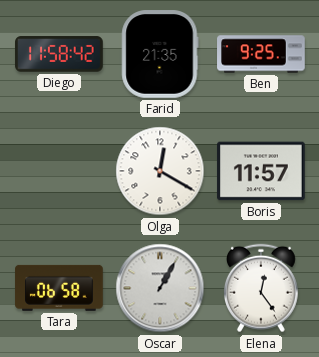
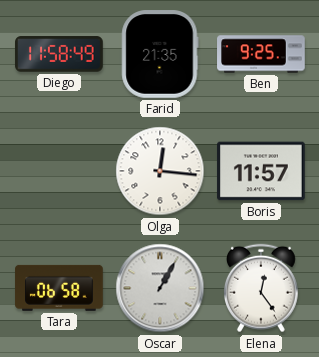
Diego: 11:58:42 -> 11:58:49
Olga: 12:20 -> 12:16
